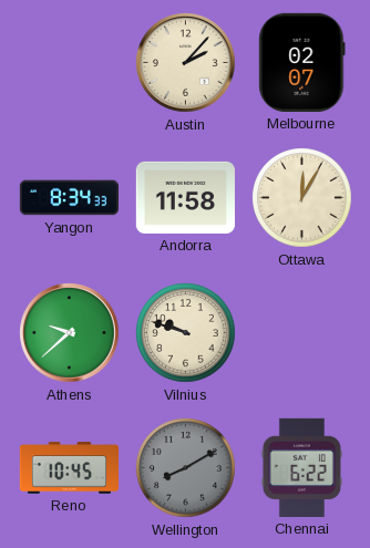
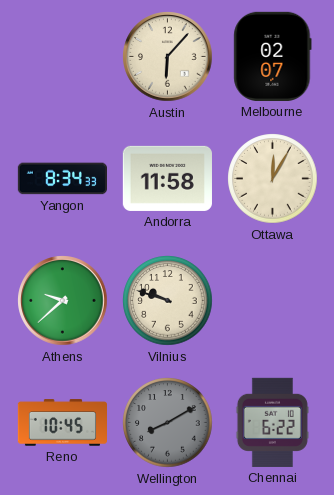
Austin: 2:07 -> 6:07
